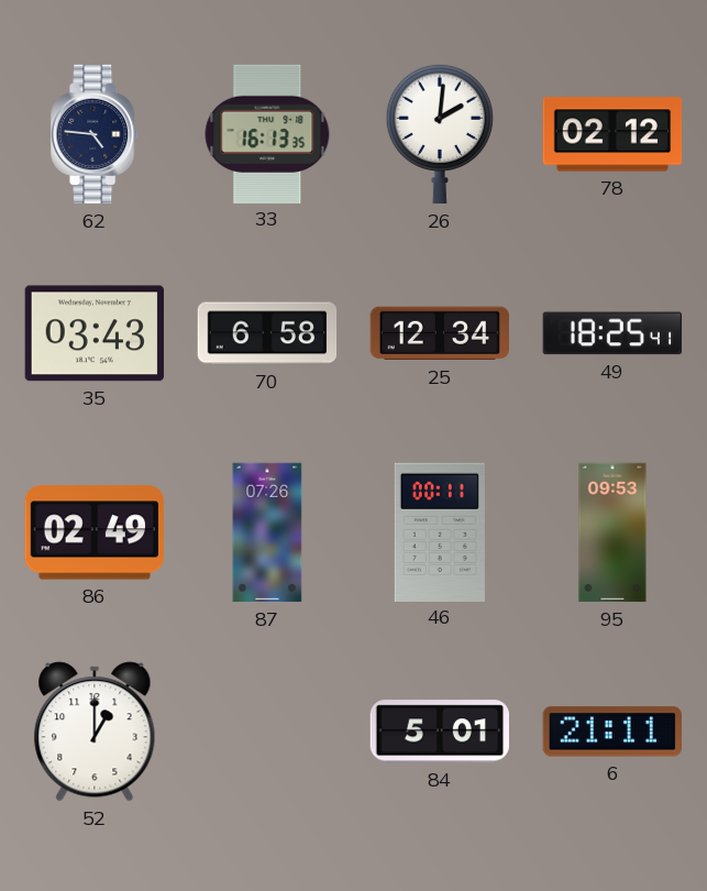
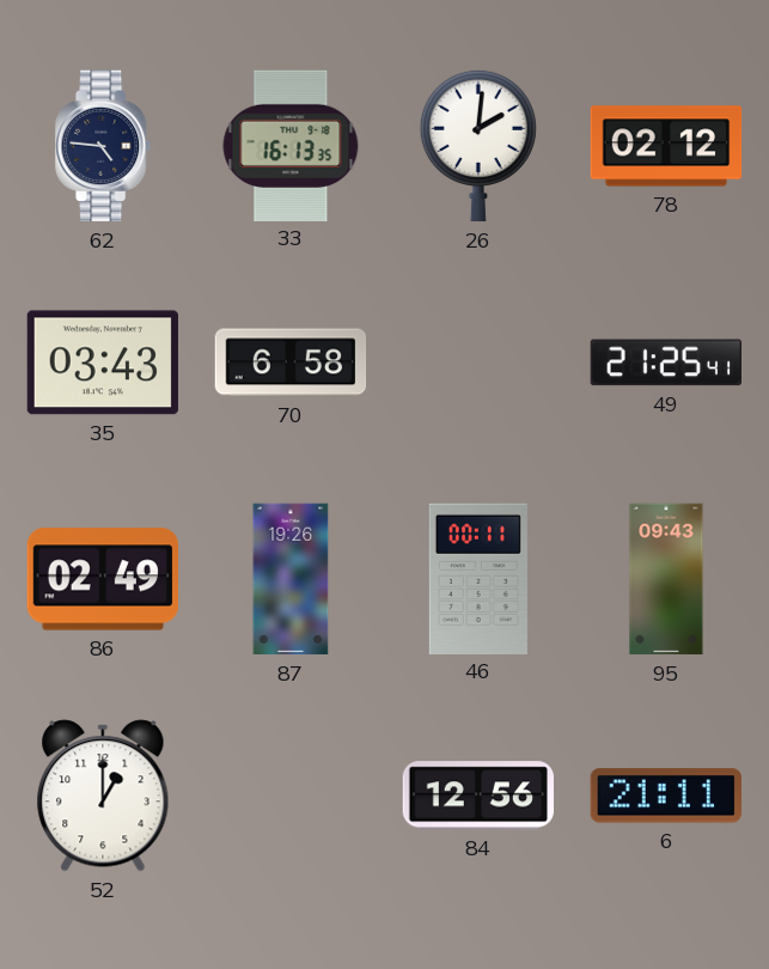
25: 12:34 -> none
49: 18:25 -> 21:25
87: 07:26 -> 19:26
95: 09:53 -> 09:43
84: 5:01 -> 12:56
